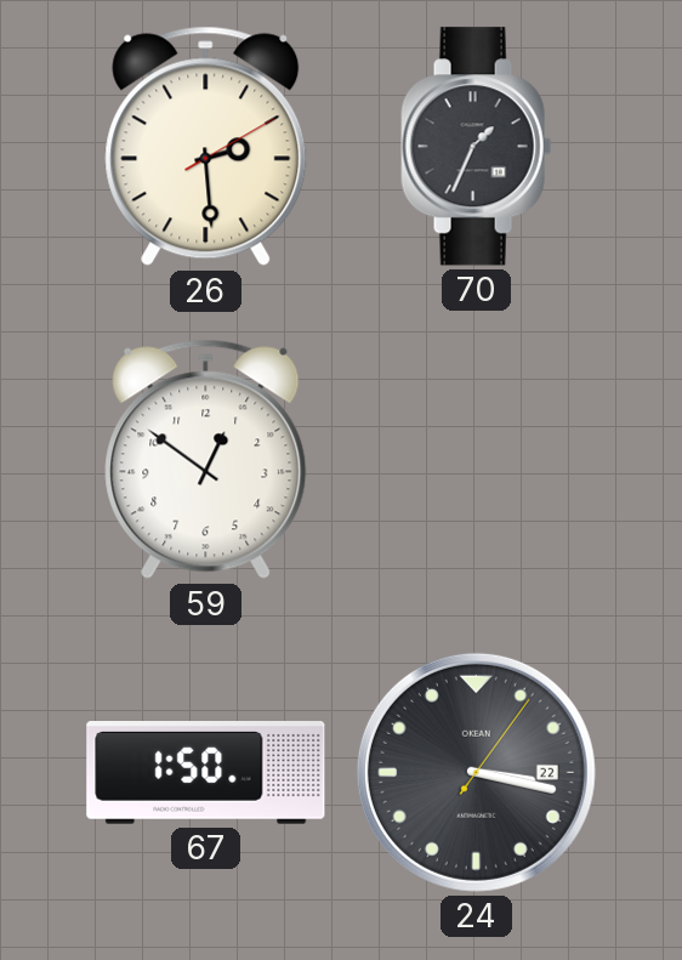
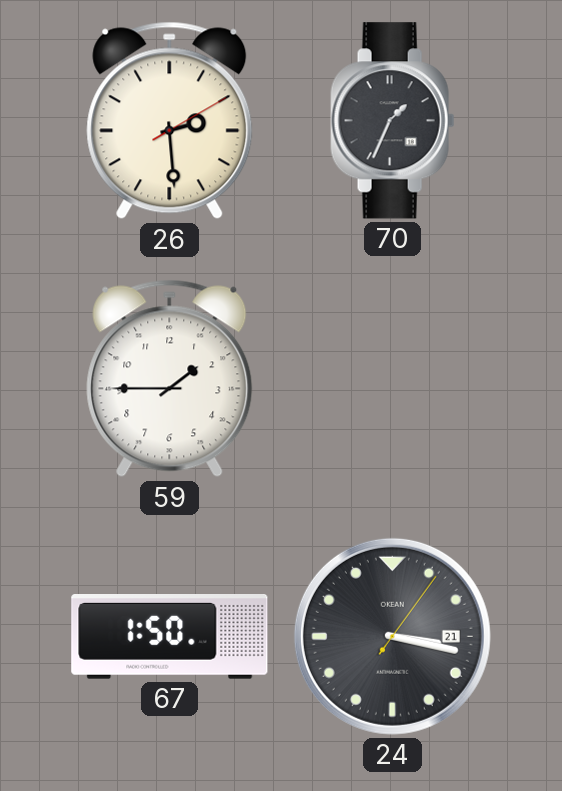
59: 12:51 -> 1:45
24 date: 22 -> 21
